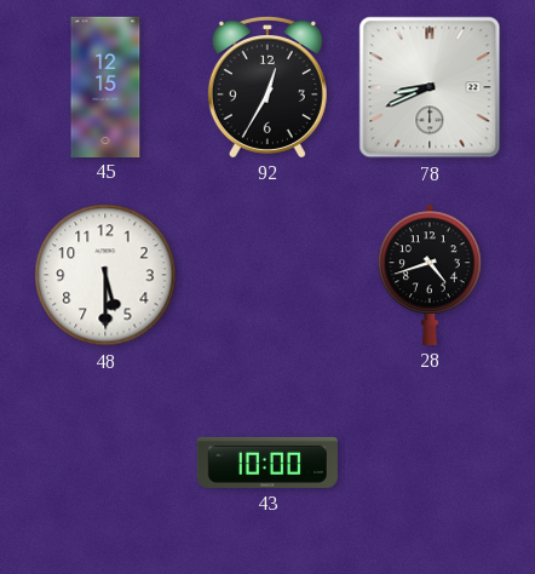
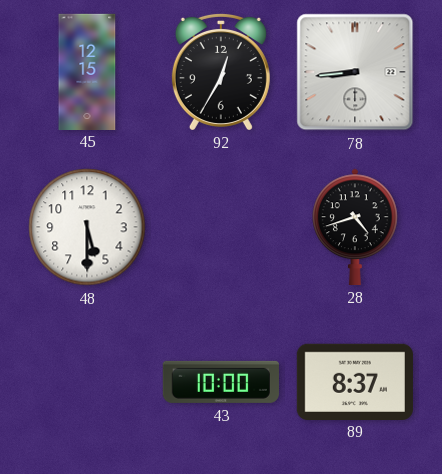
78: 8:41 -> 8:44
89: none -> 8:37
